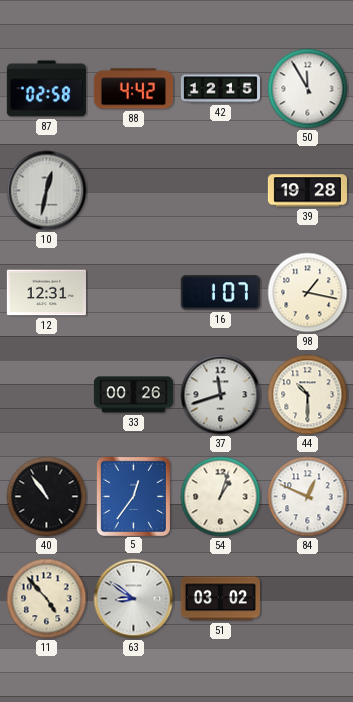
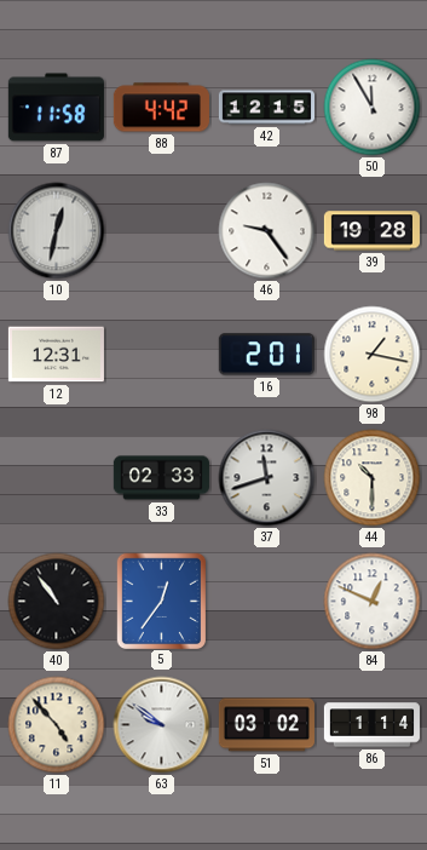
87: 02:58 -> 11:58
46: none -> 9:24
16: 1:07 -> 2:01
33: 00:26 -> 02:33
54: 1:03 -> none
63: 8:51 -> 9:51
86: none -> 1:14
